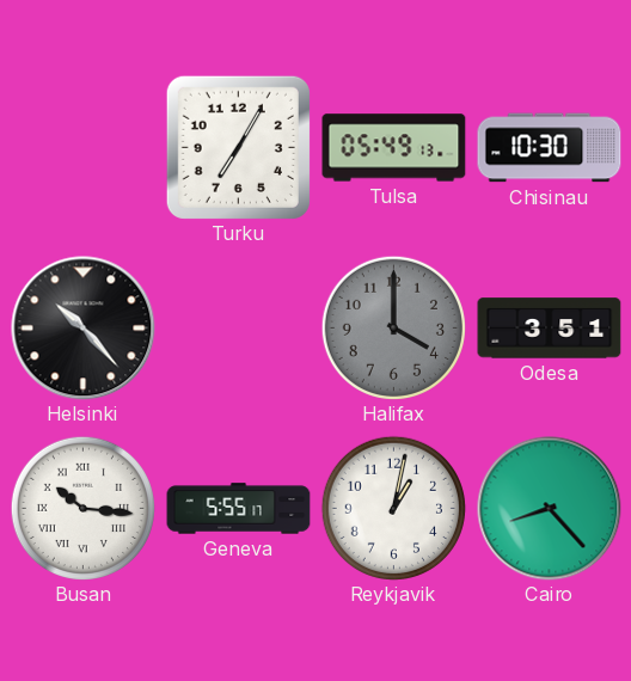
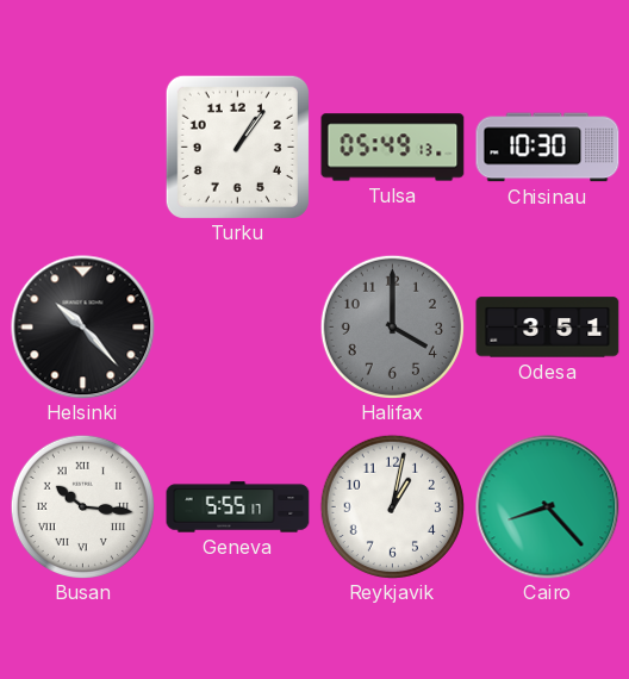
Turku: 7:05 -> 1:06
